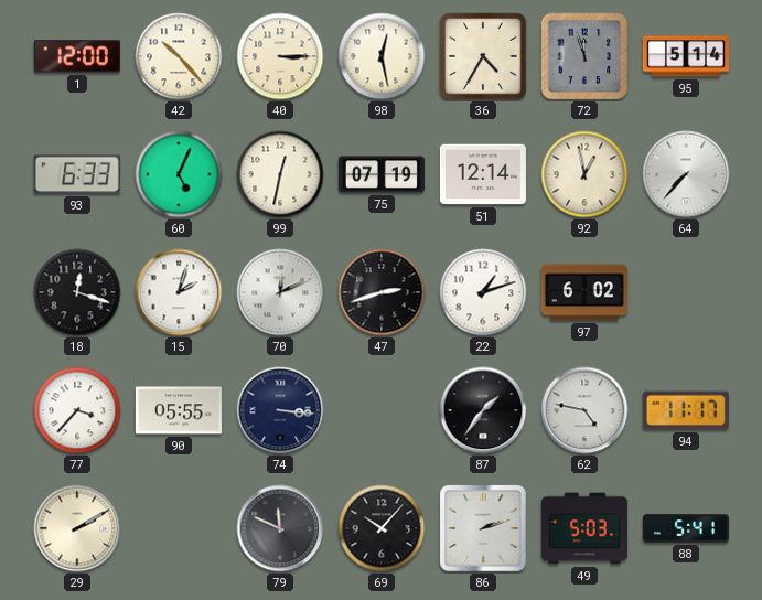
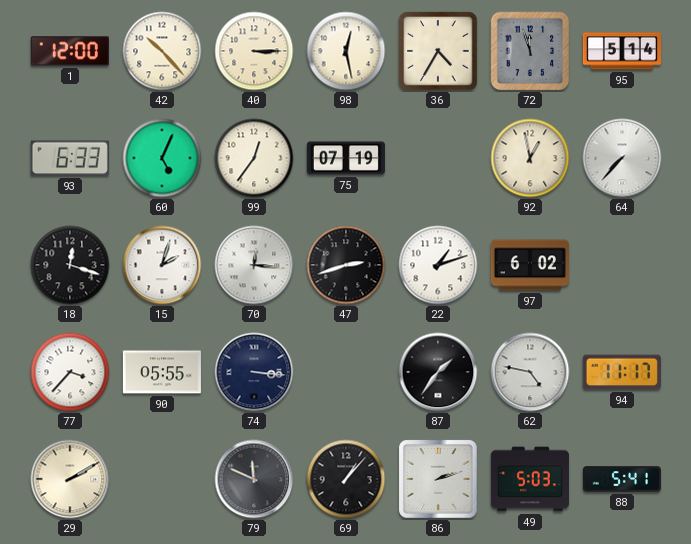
99: 12:32 -> 12:36
51: 12:14 -> none
70: 12:11 -> 12:16
69: 10:07 -> 1:07
